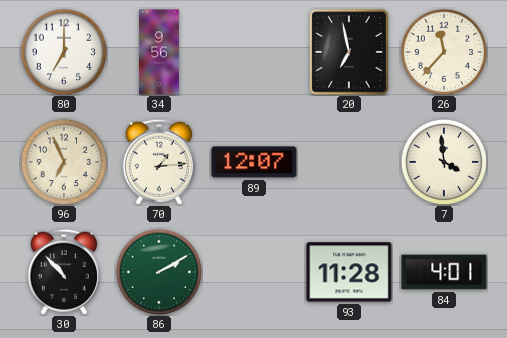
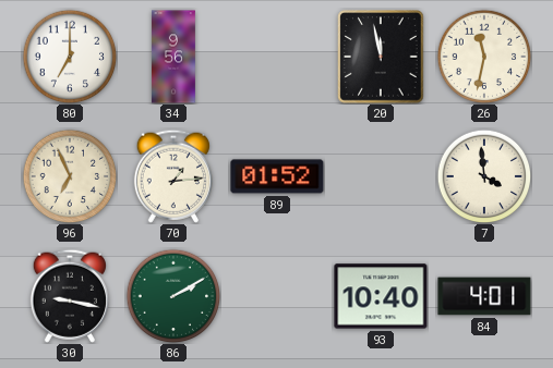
20: 6:58 -> 11:58
26: 11:37 -> 11:32
89: 12:07 -> 01:52
30: 10:53 -> 9:17
93: 11:28 -> 10:40
